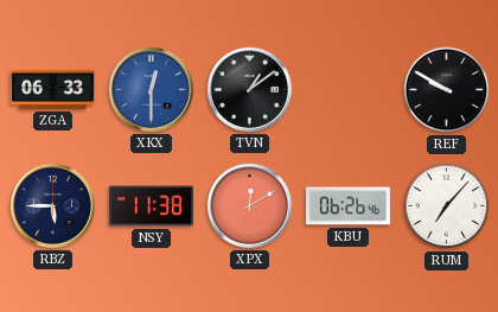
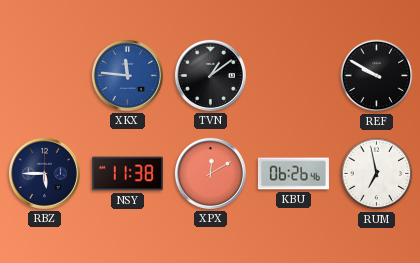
ZGA: 06:33 -> none
XKX: 12:30 -> 11:46
RUM: 7:07 -> 6:58
